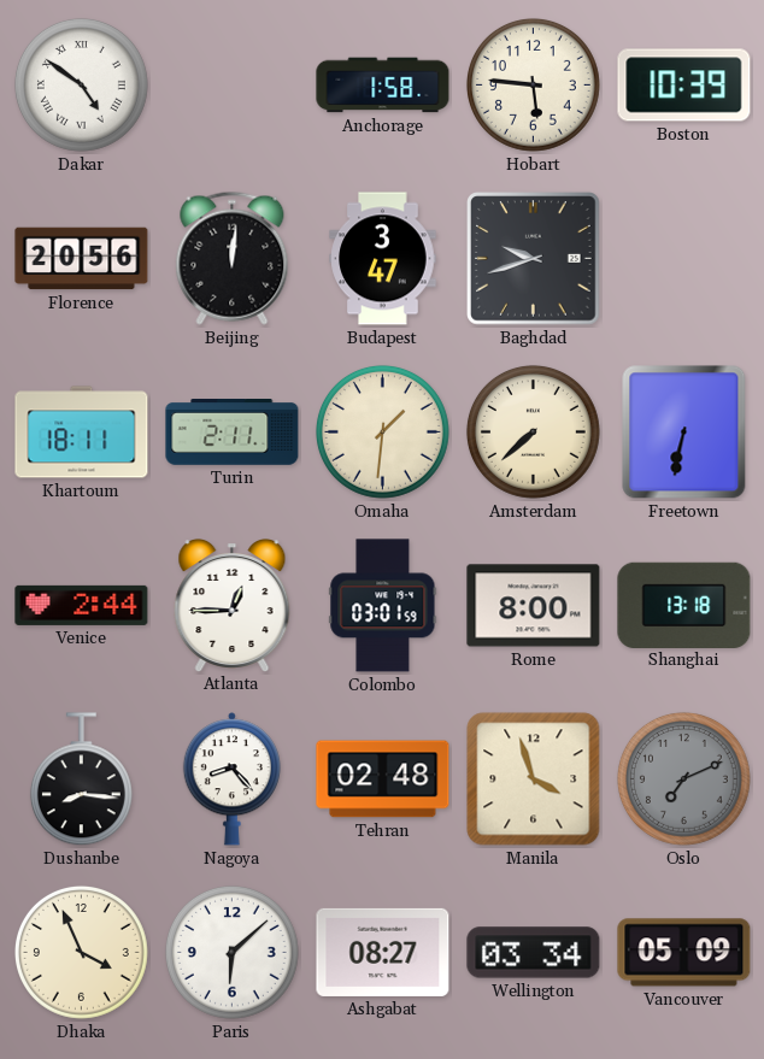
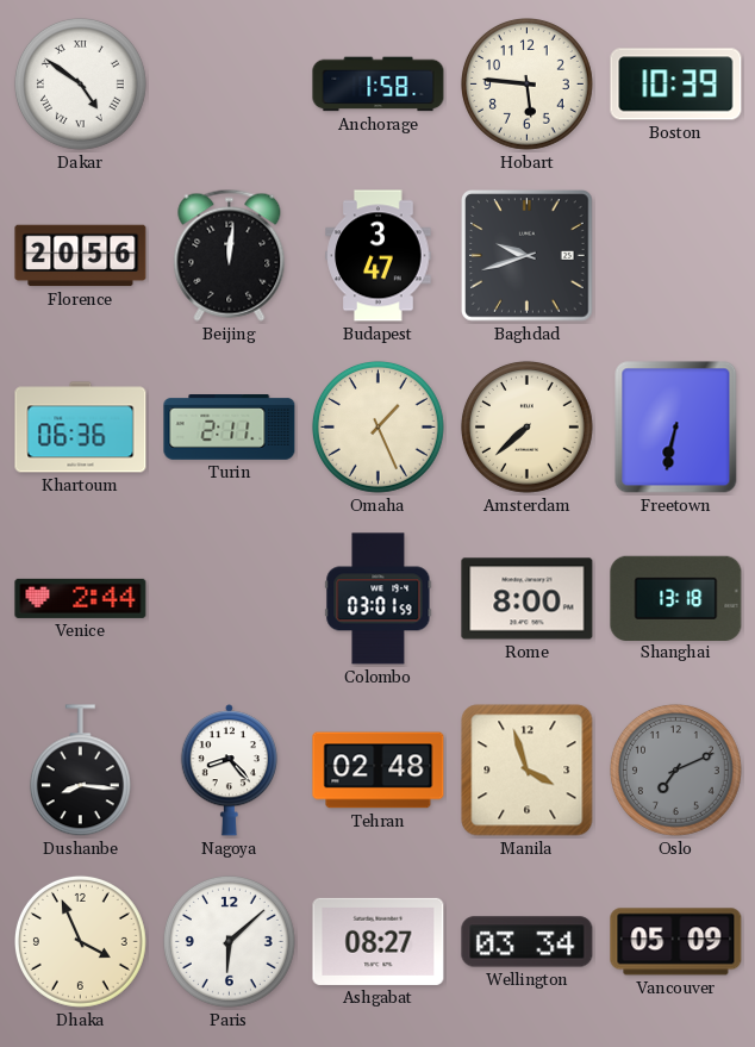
Khartoum: 18:11 -> 06:36
Omaha: 1:31 -> 1:26
Atlanta: 12:45 -> none
